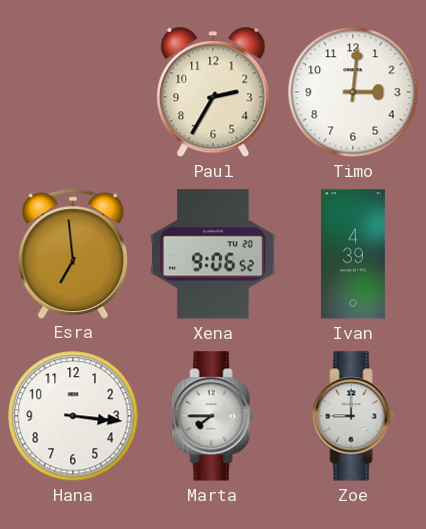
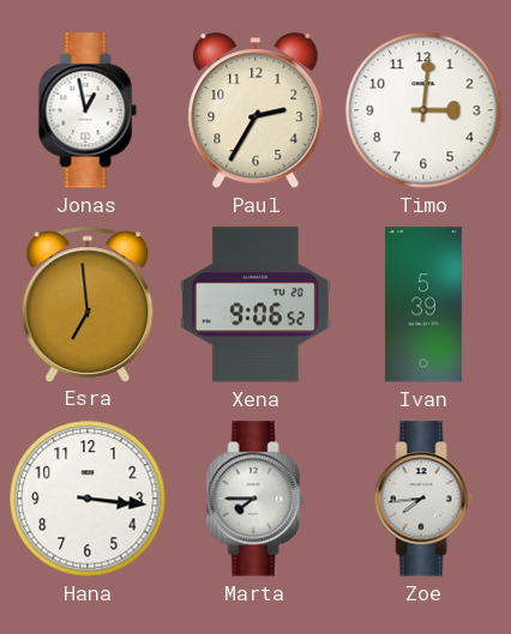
Jonas: none -> 12:58
Ivan: 4:39 -> 5:39
Zoe: 9:00 -> 7:44
